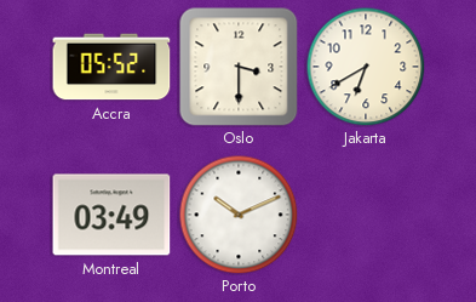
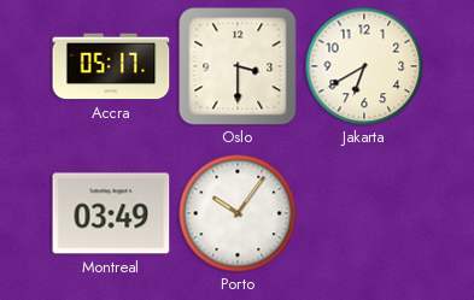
Accra: 05:52 -> 05:17
Porto: 10:11 -> 10:06
